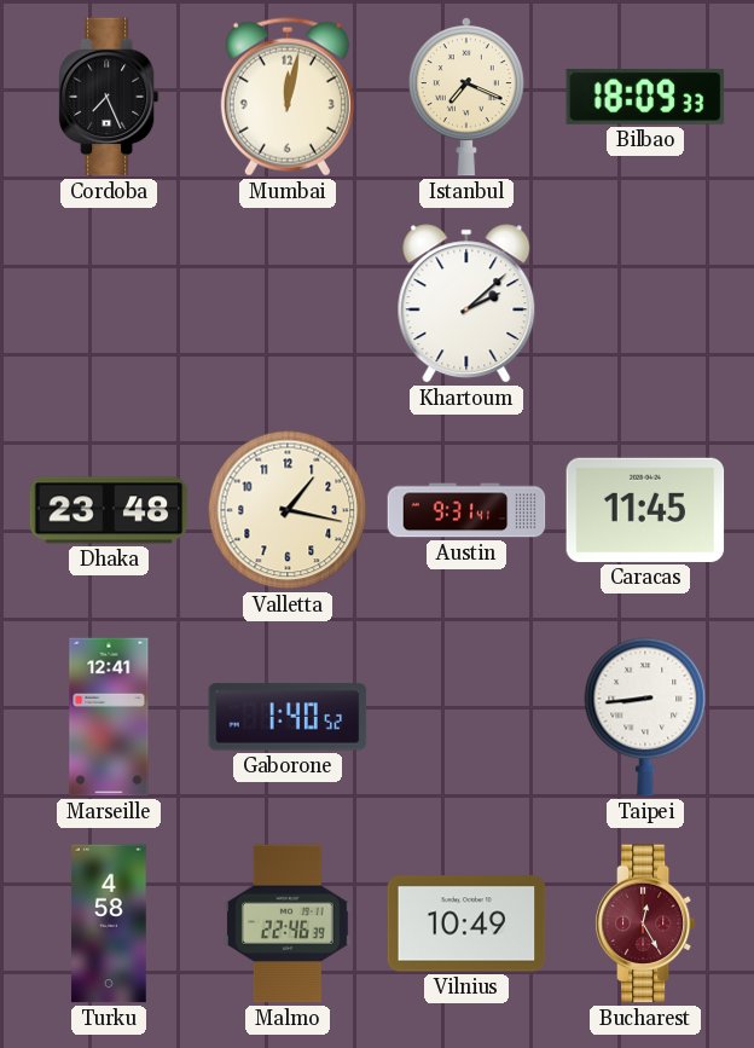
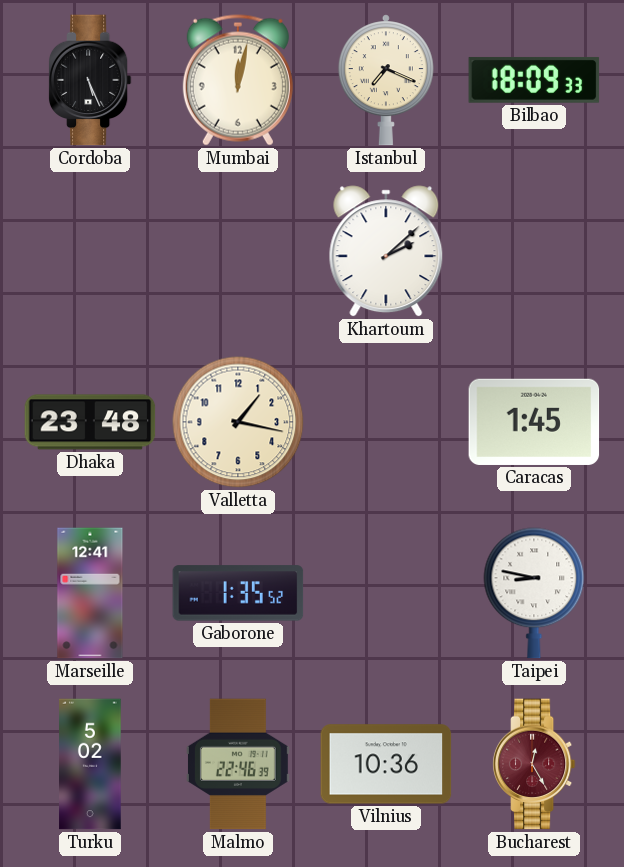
Cordoba: 7:26 -> 5:26
Austin: 9:31 -> none
Caracas: 11:45 -> 1:45
Gaborone: 1:40 -> 1:35
Taipei: 8:44 -> 8:47
Turku: 4:58 -> 5:02
Vilnius: 10:49 -> 10:36
